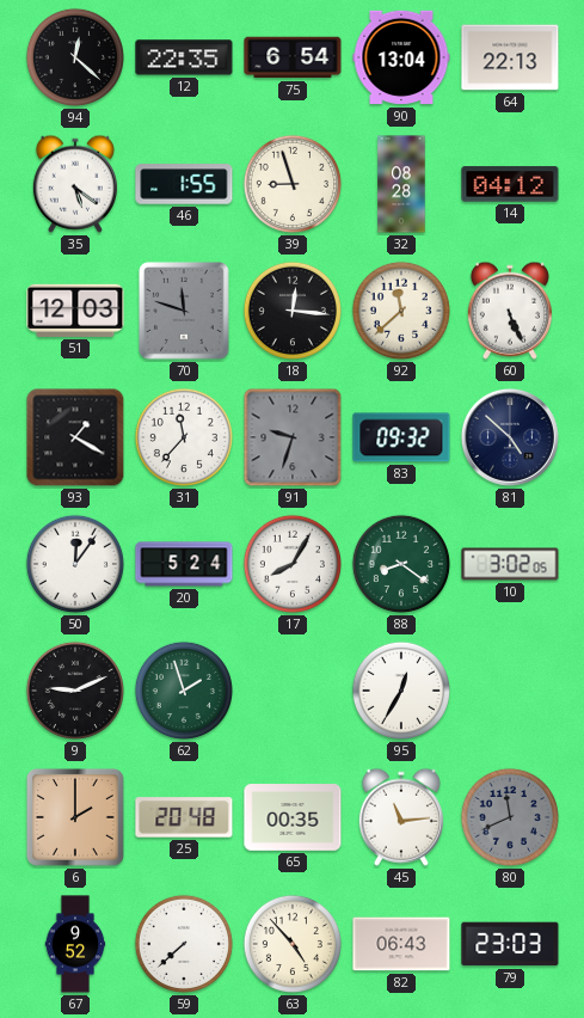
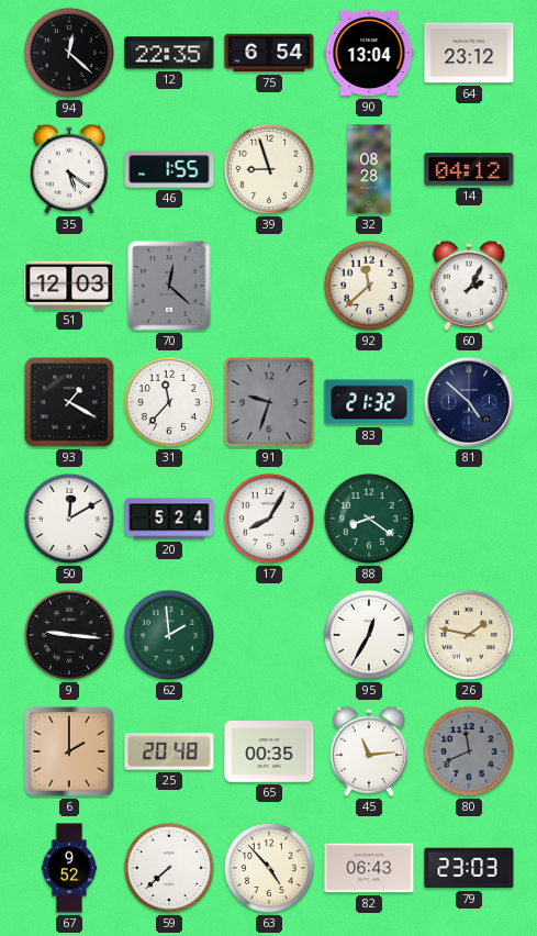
64: 22:13 -> 23:12
70: 11:48 -> 12:22
18: 12:16 -> none
60: 5:26 -> 2:05
83: 09:32 -> 21:32
50: 12:06 -> 12:10
10: 3:02 -> none
9: 9:11 -> 9:16
62: 1:57 -> 1:59
26: none -> 1:47
